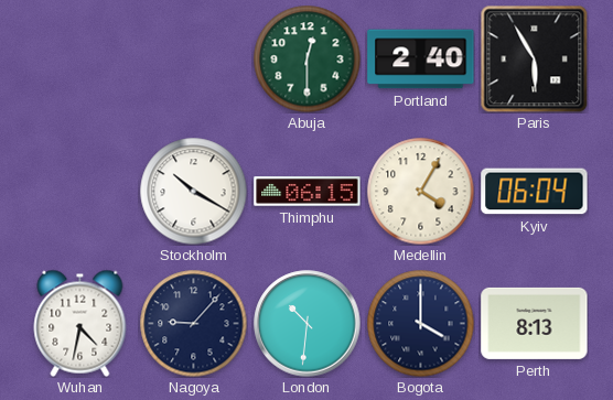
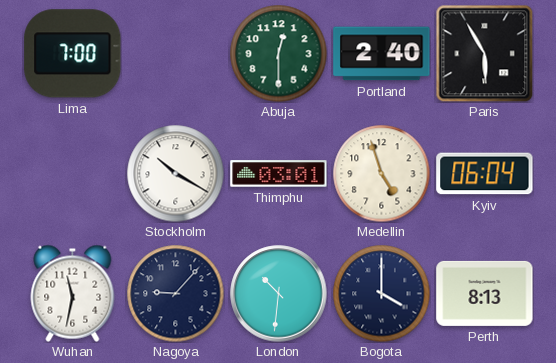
Lima: none -> 7:00
Thimphu: 06:15 -> 03:01
Medellin: 4:05 -> 4:57
Wuhan: 4:32 -> 11:32
